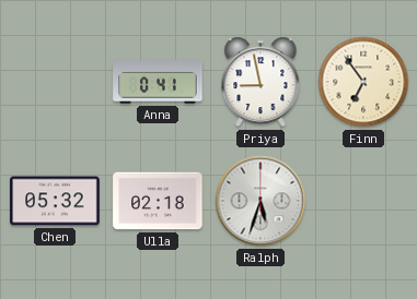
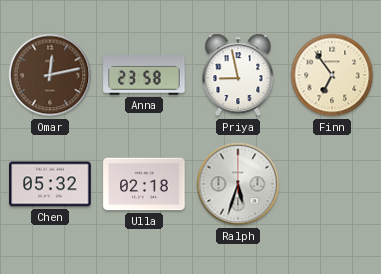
Omar: none -> 12:13
Anna: 0:41 -> 23:58
